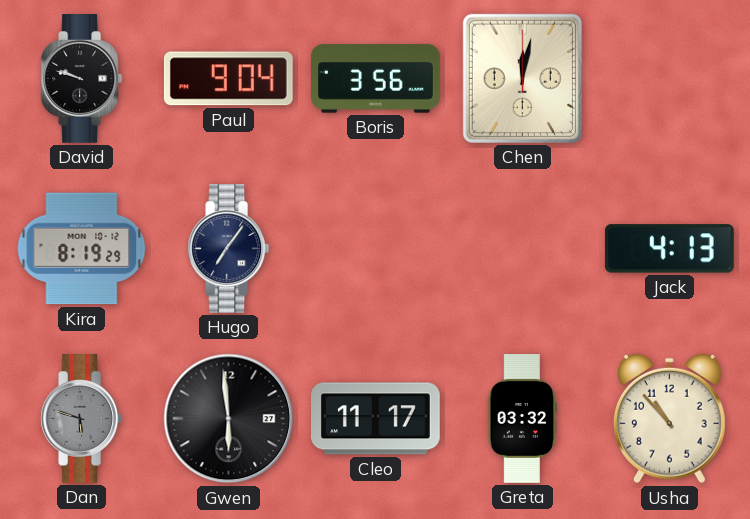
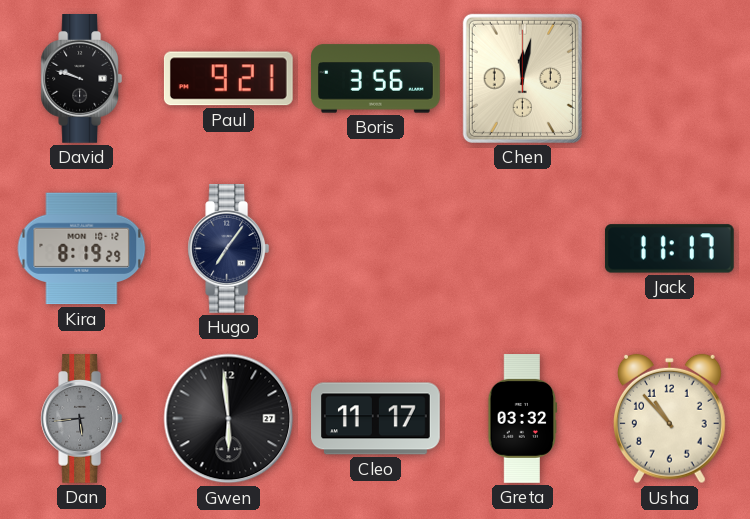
Paul: 9:04 -> 9:21
Jack: 4:13 -> 11:17
Dan: 5:48 -> 5:44
